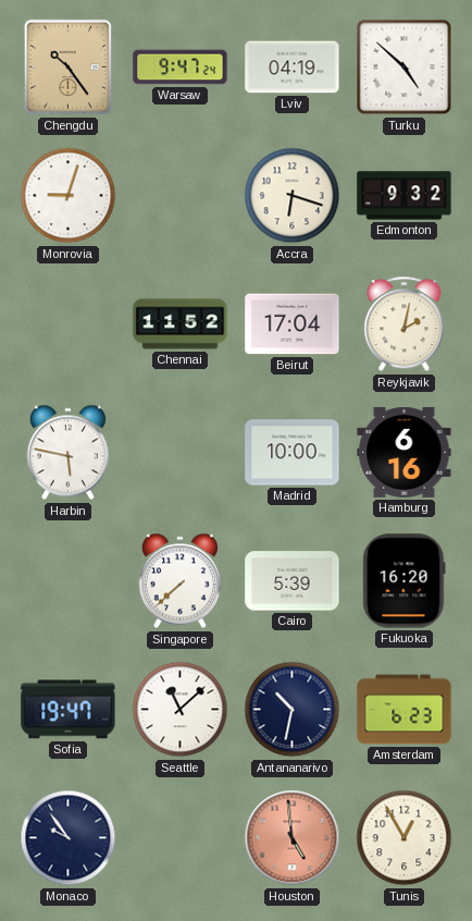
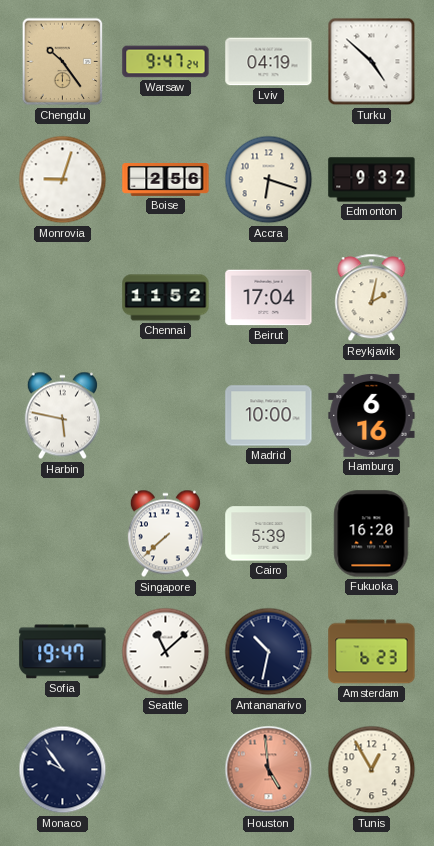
Boise: none -> 2:56
